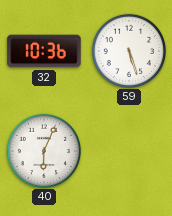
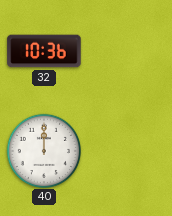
59: 5:27 -> none
40: 6:04 -> 12:00
